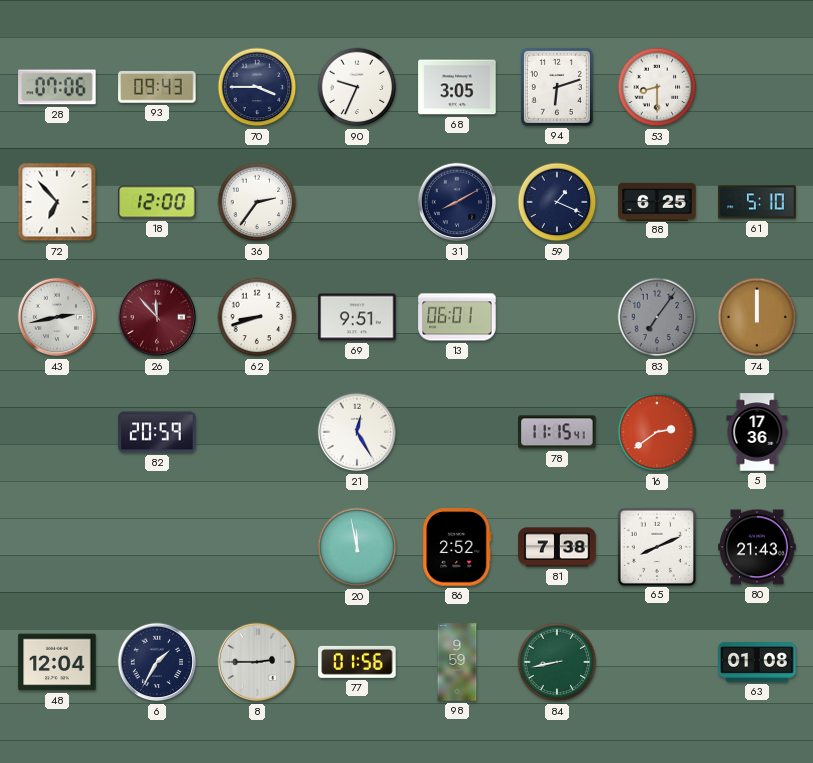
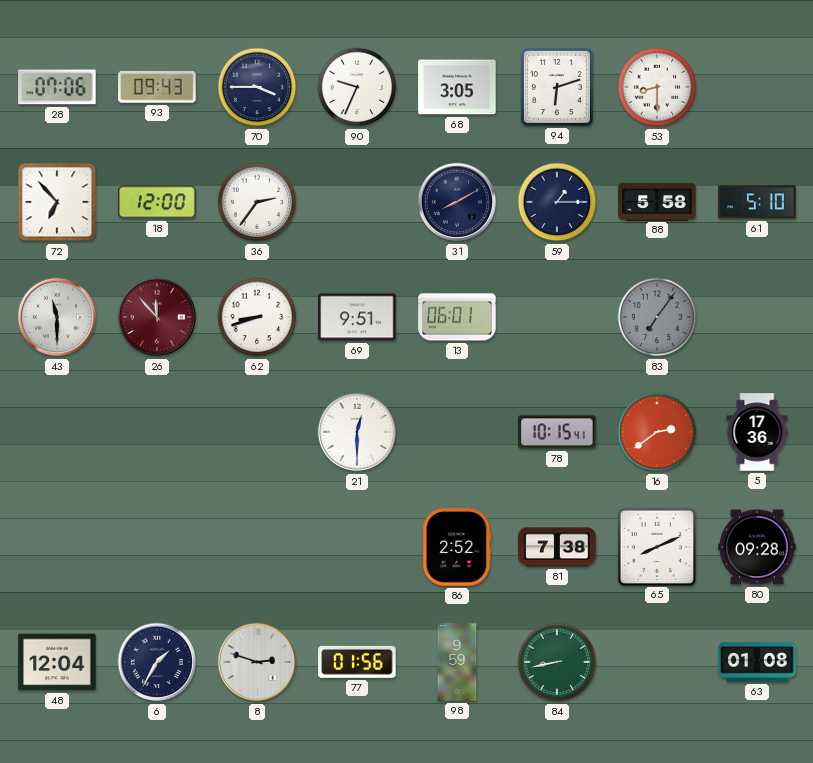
59: 1:19 -> 1:15
88: 6:25 -> 5:58
43: 2:43 -> 11:30
74: 12:00 -> none
82: 20:59 -> none
21: 12:25 -> 12:30
78: 11:15 -> 10:15
20: 11:58 -> none
80: 21:43 -> 09:28
8: 2:45 -> 2:48
